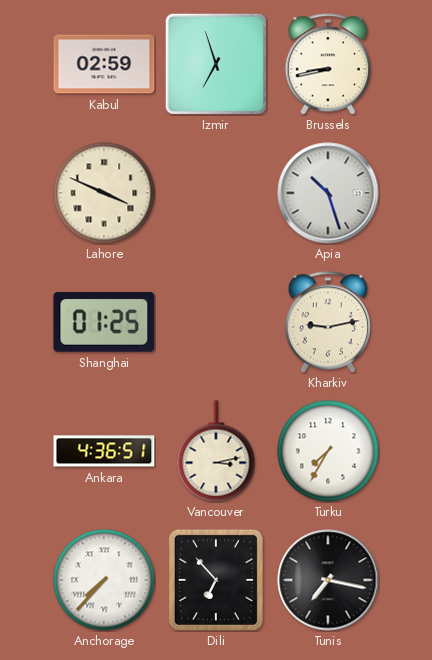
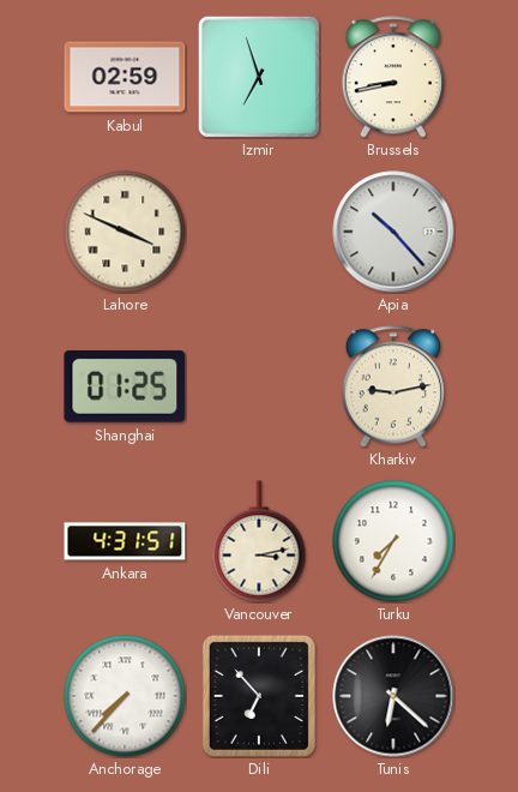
Apia: 10:27 -> 10:23
Ankara: 4:36 -> 4:31
Tunis: 7:17 -> 6:22
